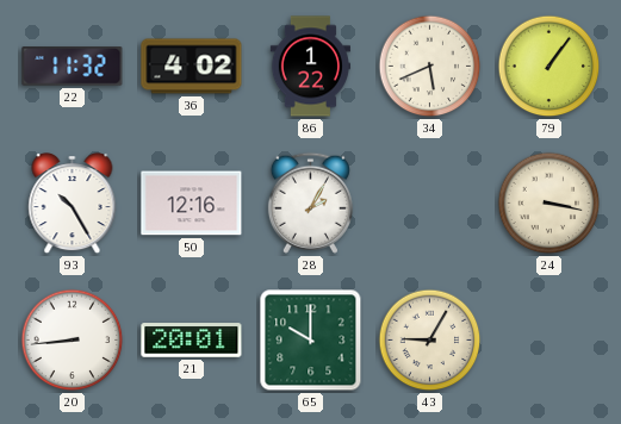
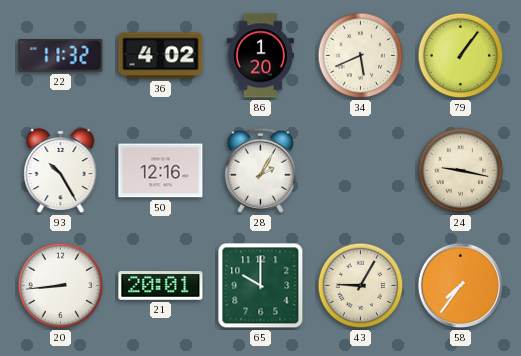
86: 1:22 -> 1:20
24: 3:17 -> 9:17
58: none -> 7:36
